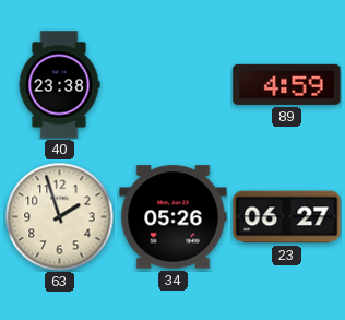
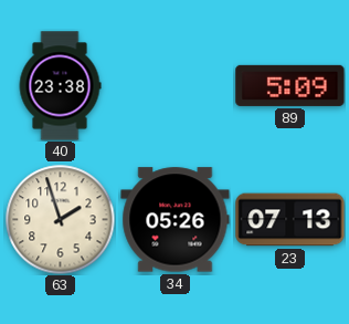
89: 4:59 -> 5:09
23: 06:27 -> 07:13
